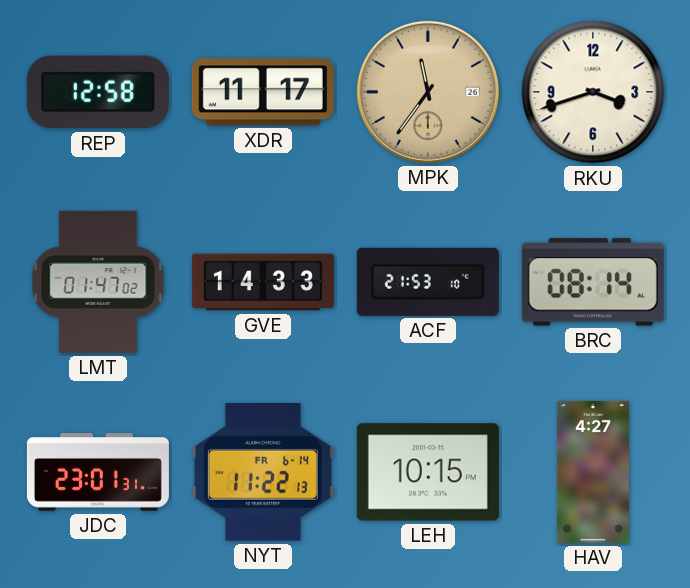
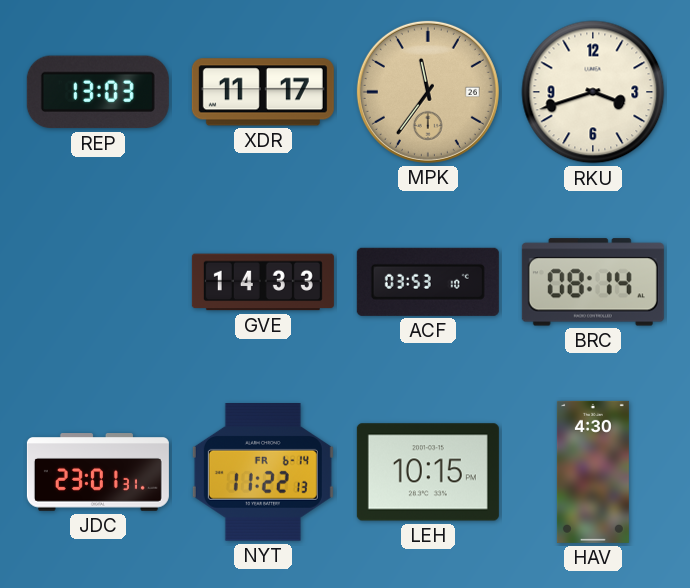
REP: 12:58 -> 13:03
LMT: 01:47 -> none
ACF: 21:53 -> 03:53
HAV: 4:27 -> 4:30
